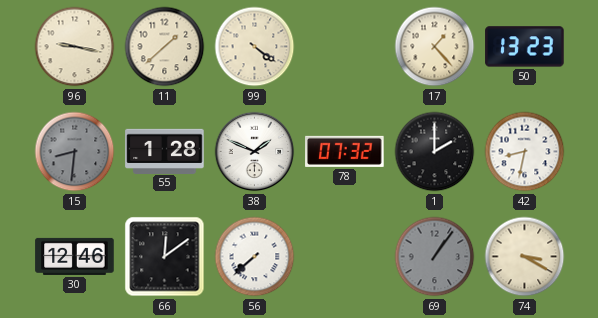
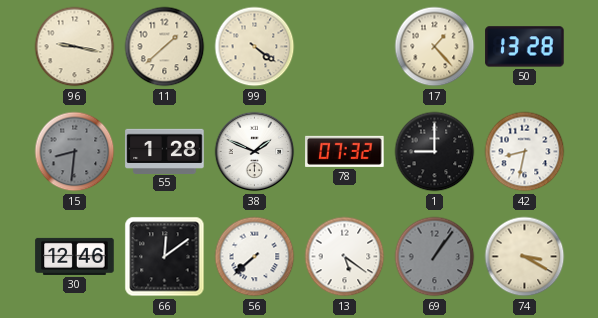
50: 13:23 -> 13:28
1: 2:00 -> 9:00
13: none -> 5:21
